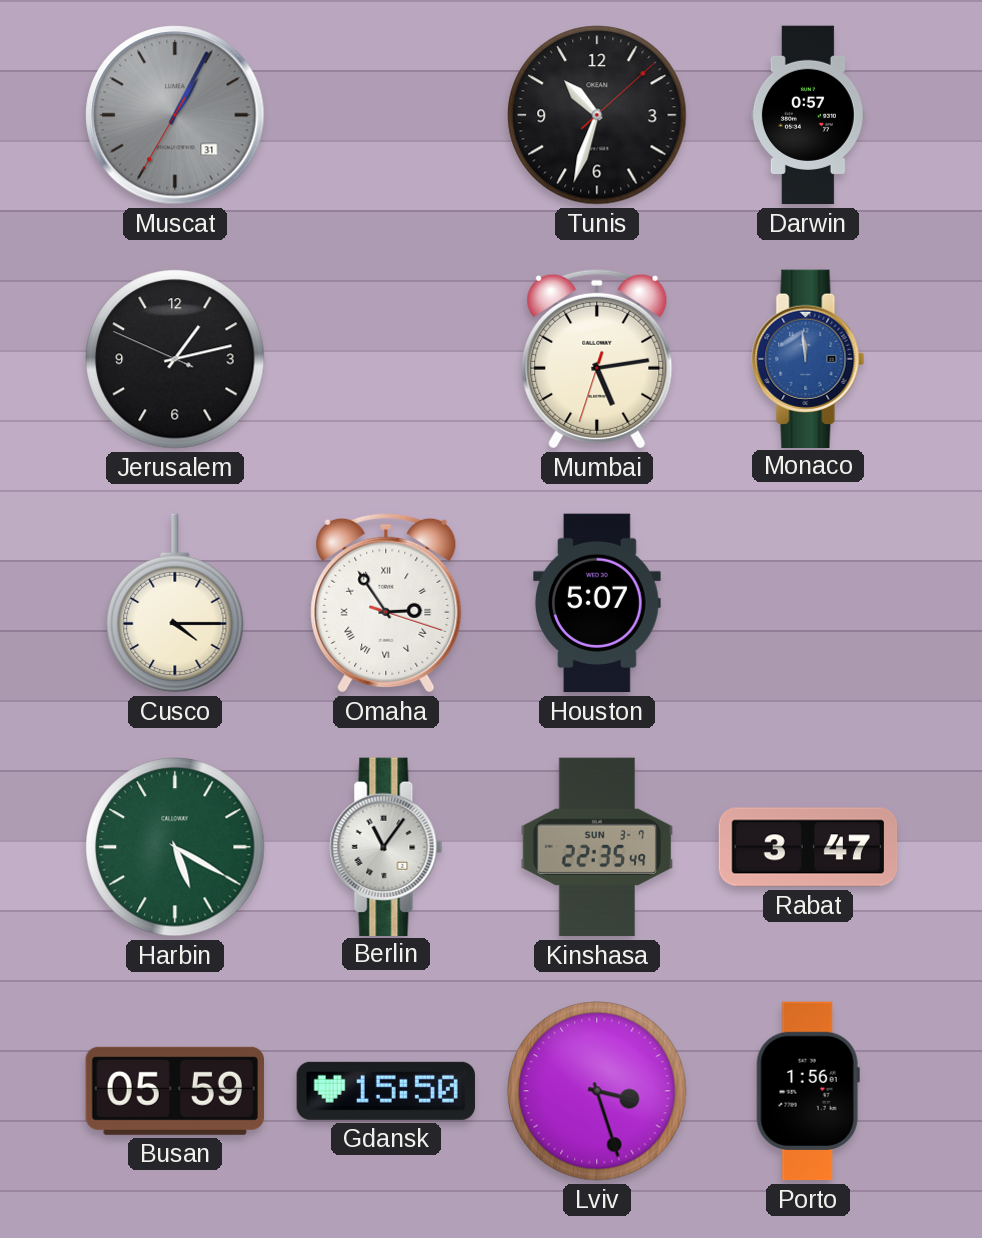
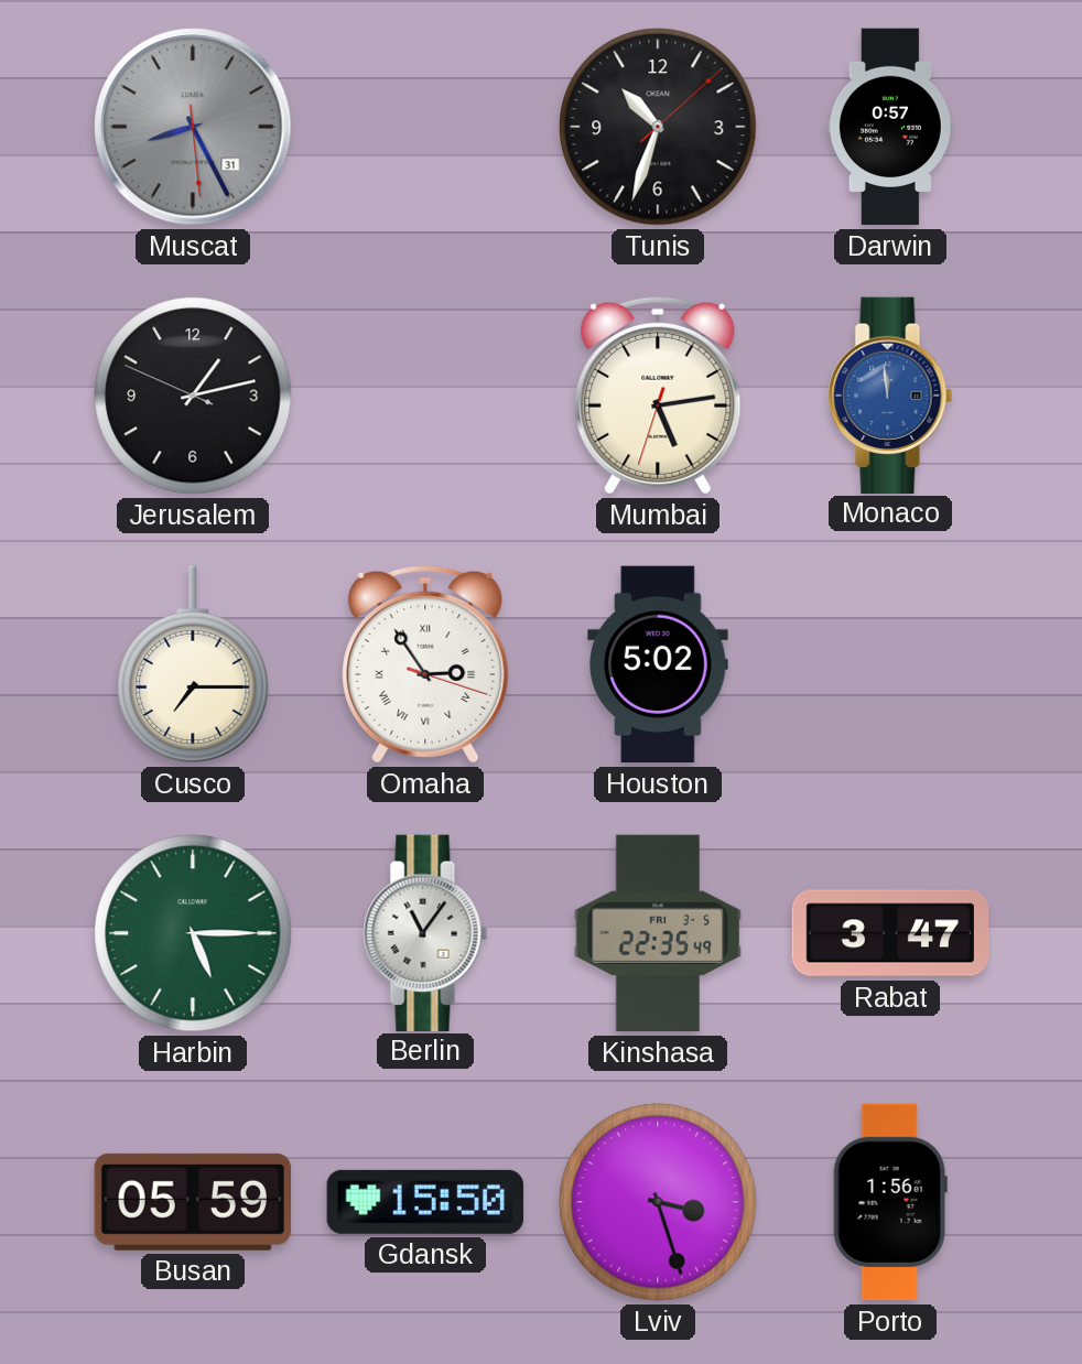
Muscat: 1:04 -> 8:25
Cusco: 4:15 -> 7:15
Houston: 5:07 -> 5:02
Harbin: 5:20 -> 5:15
Kinshasa date: SUN 3-7 -> FRI 3-5
